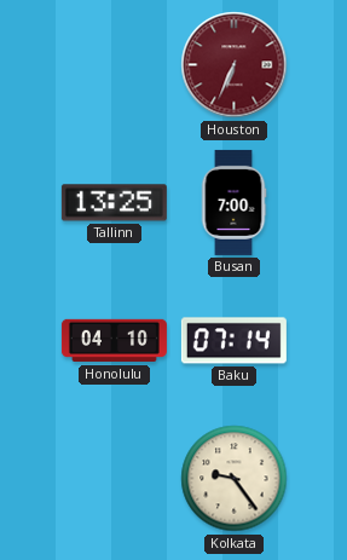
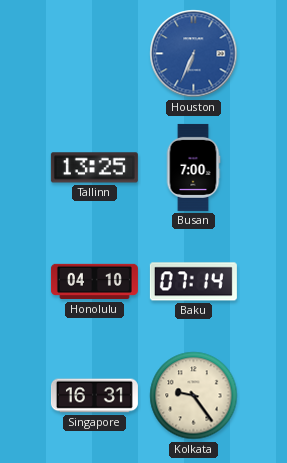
Houston dial: burgundy -> blue
Singapore: none -> 16:31
